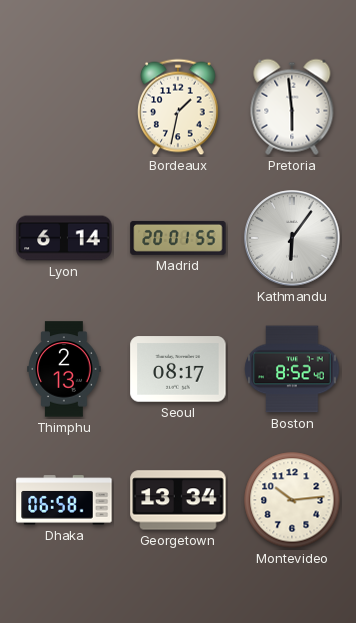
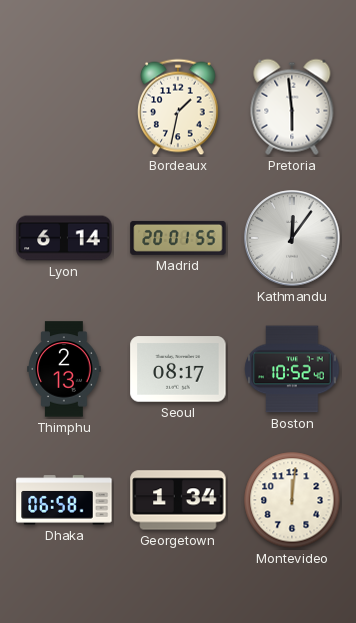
Kathmandu: 6:06 -> 12:06
Boston: 8:52 -> 10:52
Georgetown: 13:34 -> 1:34
Montevideo: 10:14 -> 12:01
